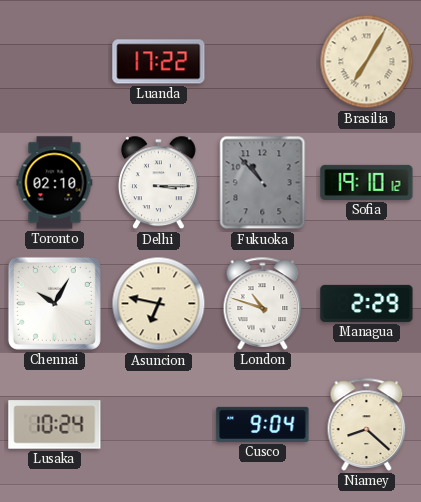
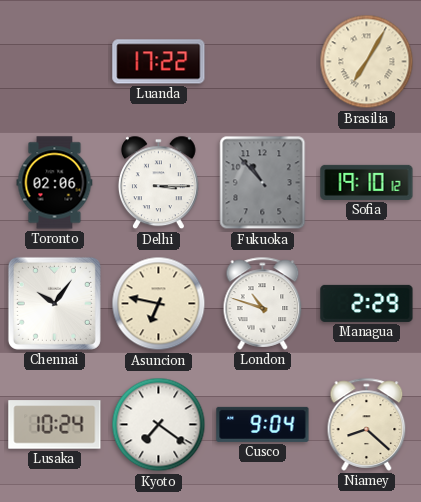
Toronto: 02:10 -> 02:06
Chennai: 10:05 -> 10:06
Kyoto: none -> 7:21
